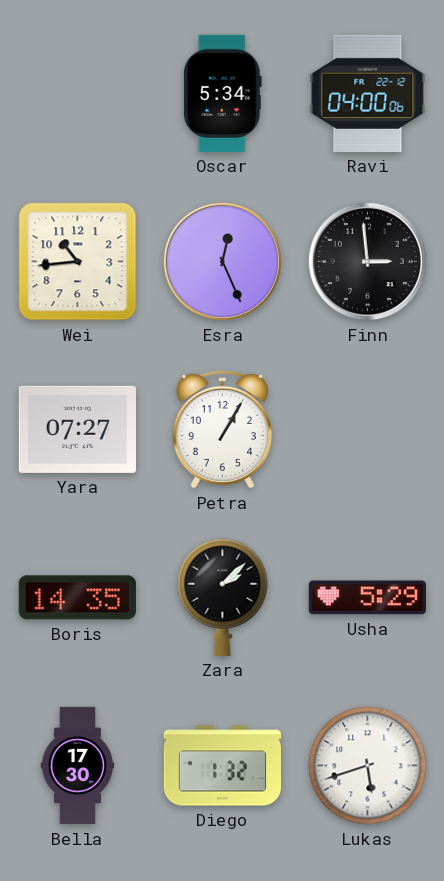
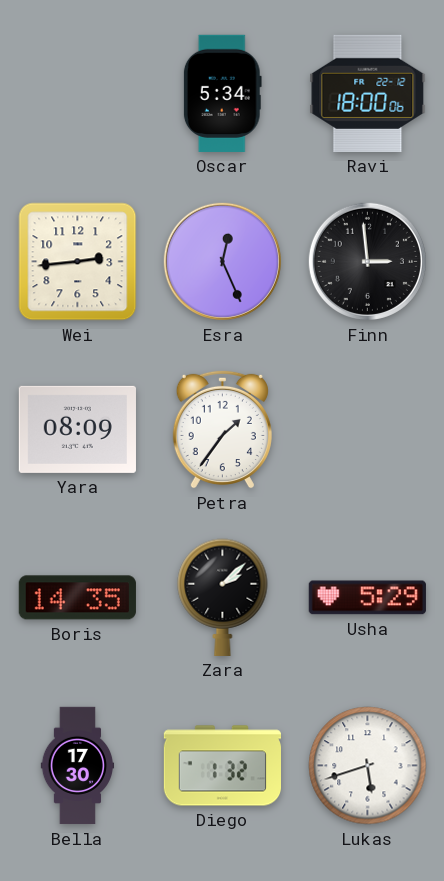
Ravi: 04:00 -> 18:00
Wei: 10:44 -> 2:44
Yara: 07:27 -> 08:09
Petra: 1:05 -> 1:36
